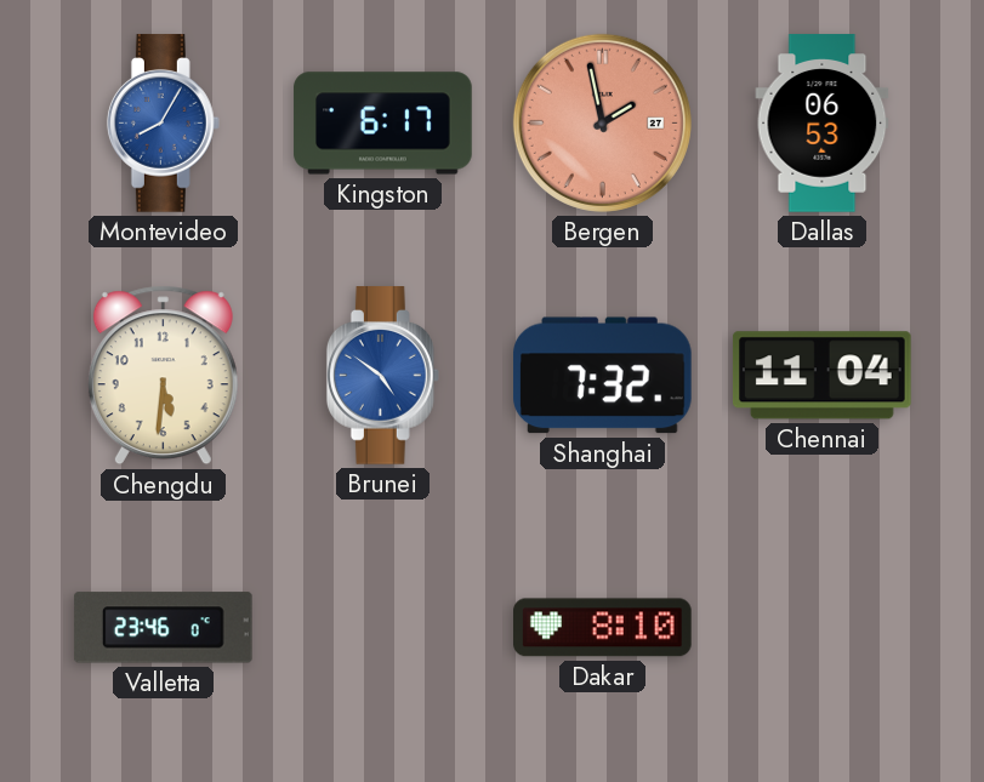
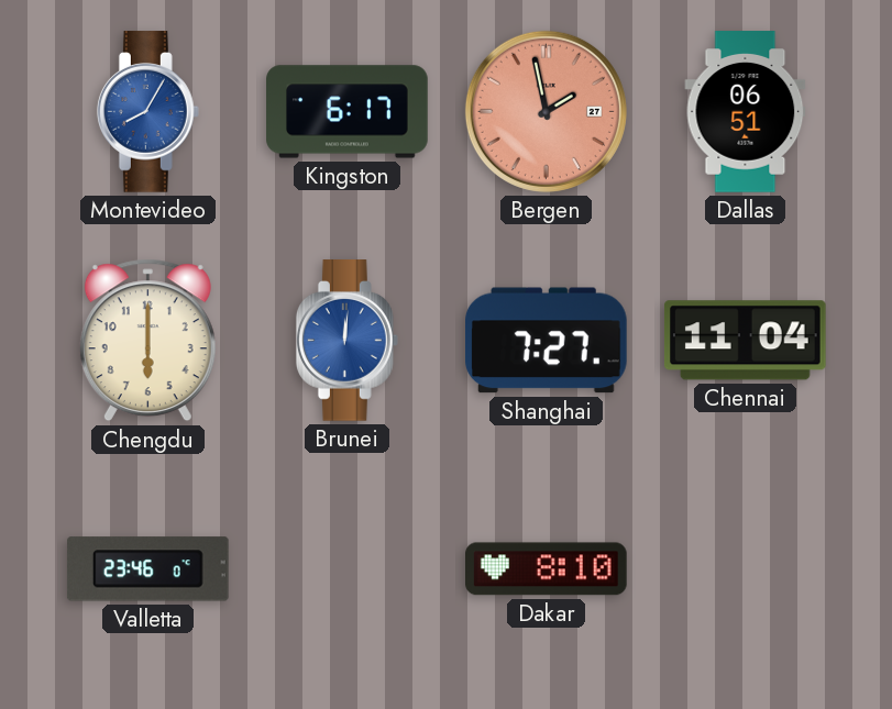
Dallas: 06:53 -> 06:51
Chengdu: 5:31 -> 6:00
Brunei: 4:51 -> 12:01
Shanghai: 7:32 -> 7:27
